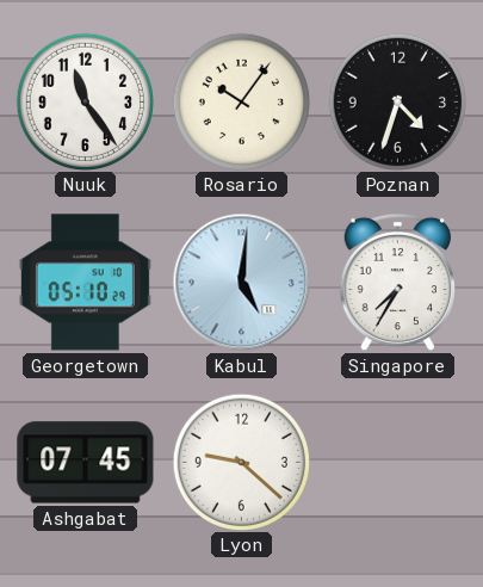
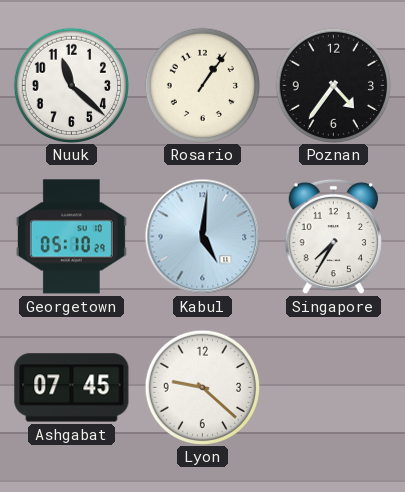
Nuuk: 11:24 -> 11:22
Rosario: 10:06 -> 1:06
Poznan: 4:33 -> 4:36
